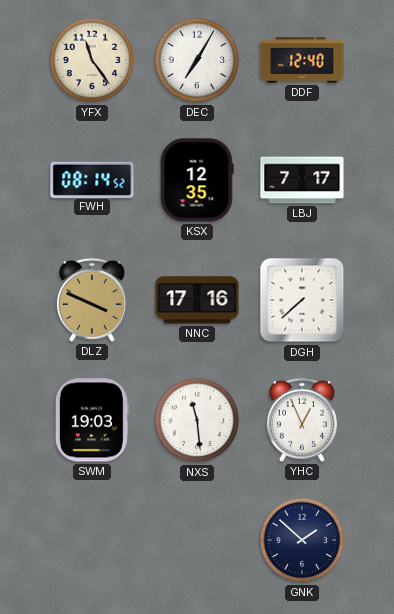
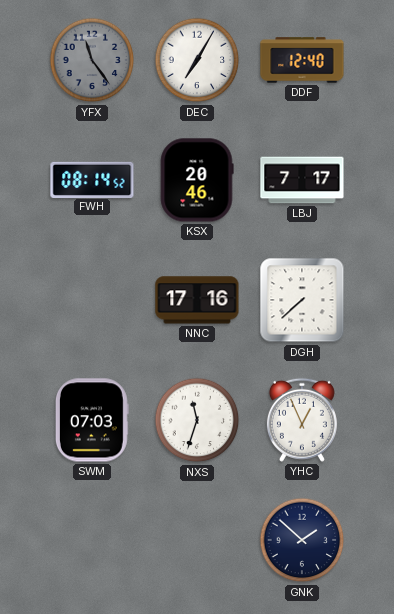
YFX dial: cream -> grey
KSX: 12:35 -> 20:46
DLZ: 3:49 -> none
SWM: 19:03 -> 07:03
NXS: 11:29 -> 11:33
